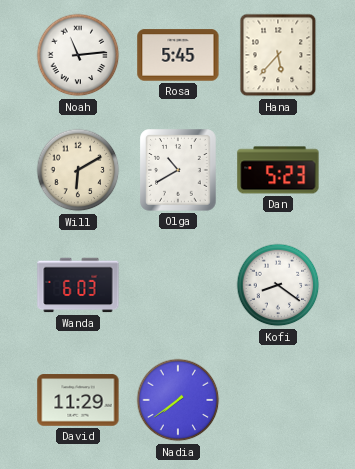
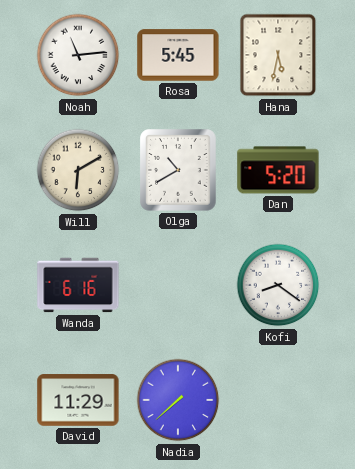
Hana: 5:37 -> 5:32
Dan: 5:23 -> 5:20
Wanda: 6:03 -> 6:16
Nadia: 7:39 -> 7:38
